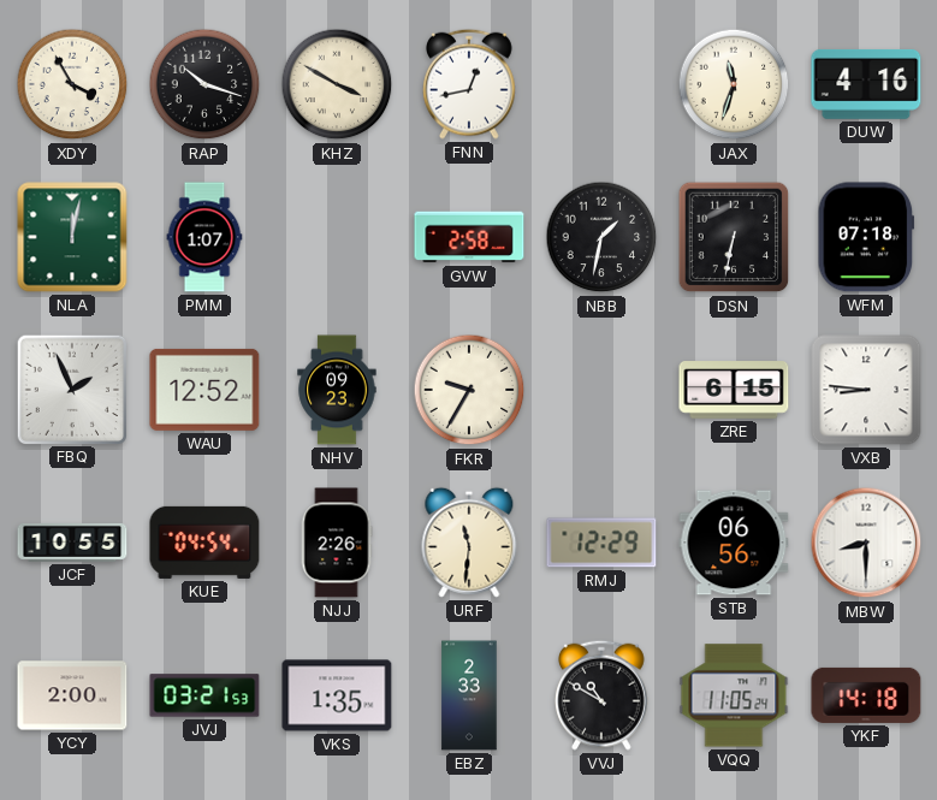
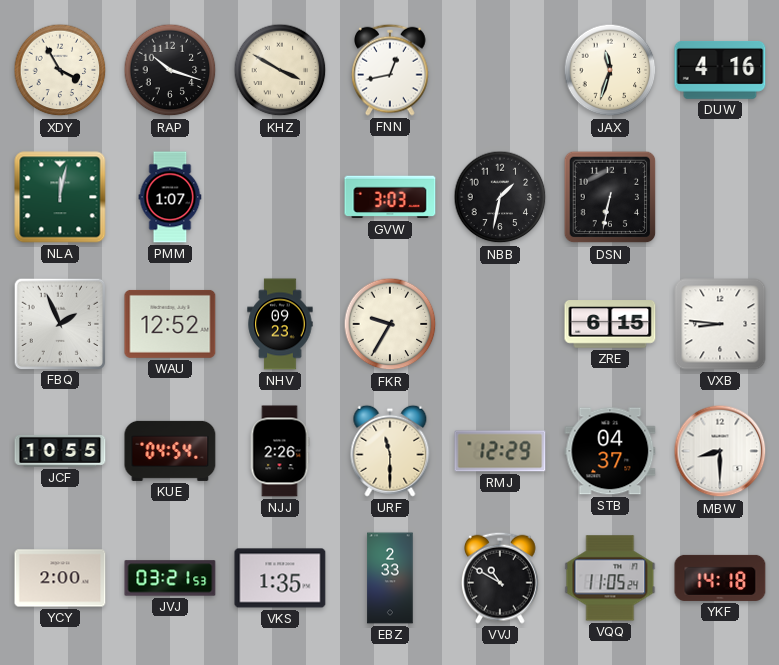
GVW: 2:58 -> 3:03
WFM: 07:18 -> none
URF: 11:31 -> 11:30
STB: 06:56 -> 04:37
